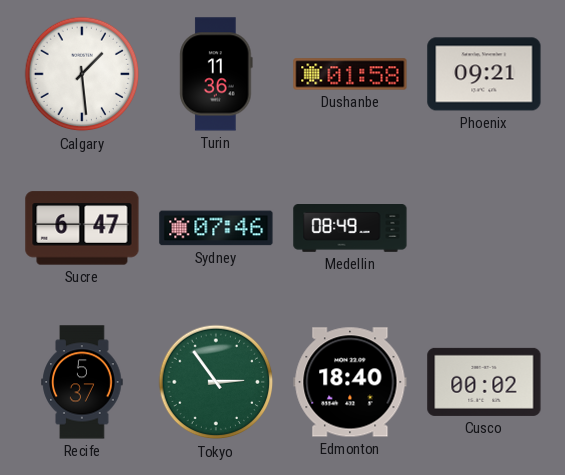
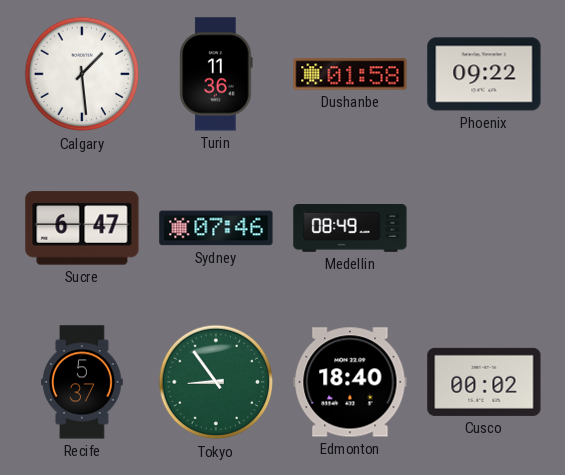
Phoenix: 09:21 -> 09:22
Tokyo: 2:54 -> 8:54
